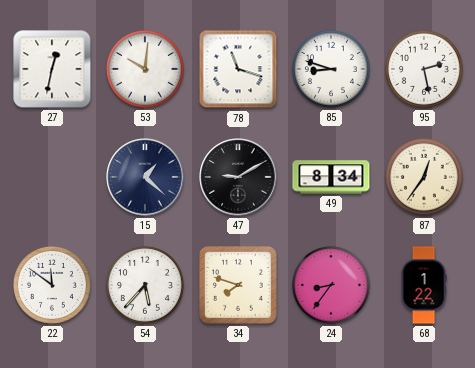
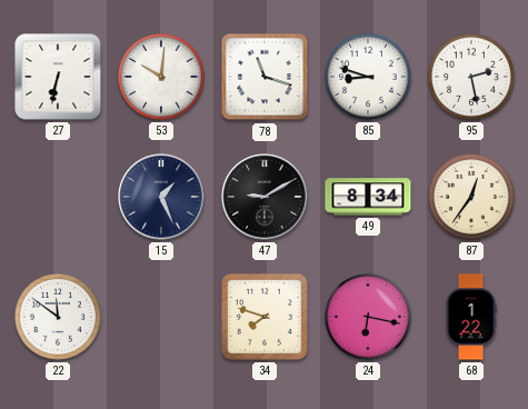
27: 12:32 -> 6:32
15: 1:22 -> 1:26
54: 5:37 -> none
24: 8:36 -> 6:17
